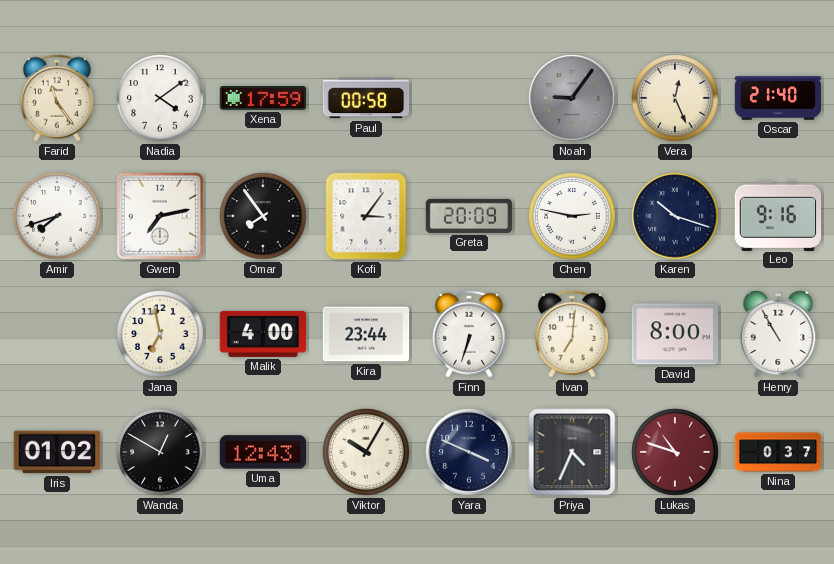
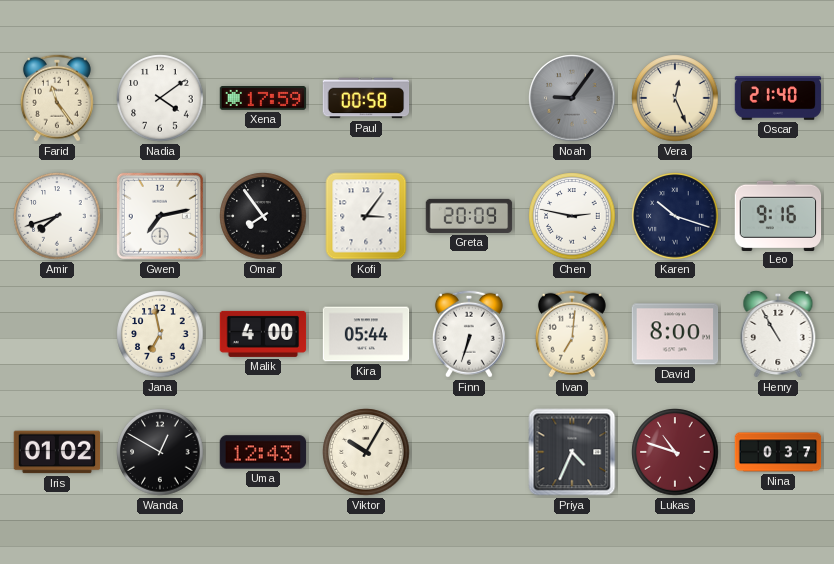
Kira: 23:44 -> 05:44
Yara: 3:49 -> none
